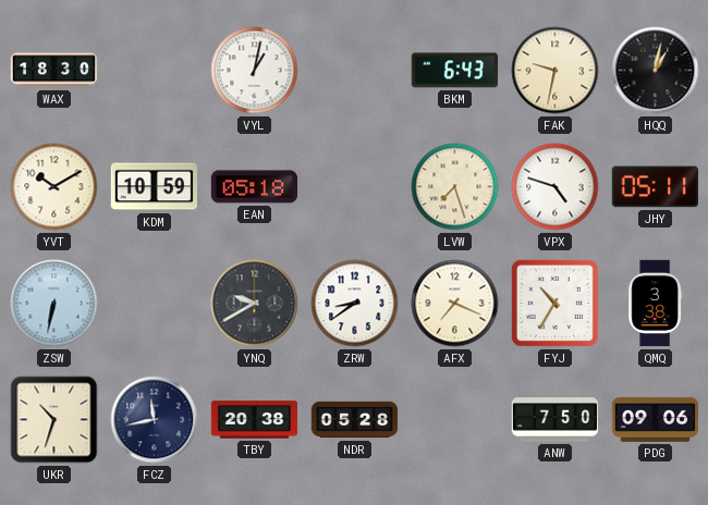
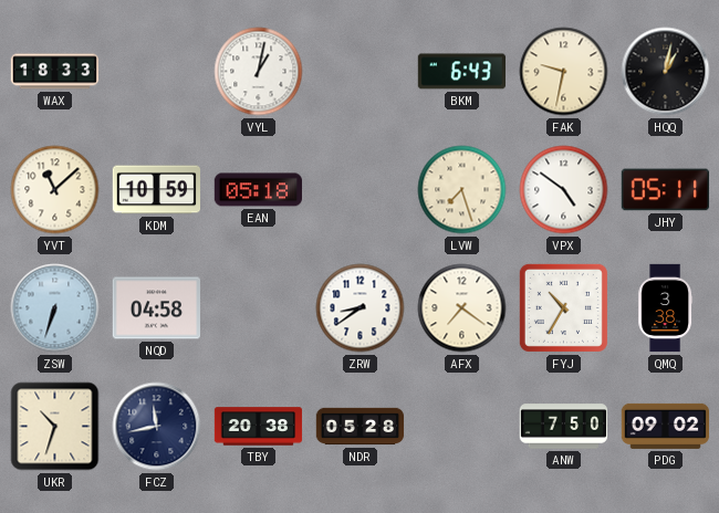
WAX: 18:30 -> 18:33
YVT: 10:10 -> 11:08
VPX: 4:48 -> 4:51
ZSW: 6:32 -> 6:33
NQD: none -> 04:58
YNQ: 9:40 -> none
AFX: 7:19 -> 7:21
PDG: 09:06 -> 09:02
